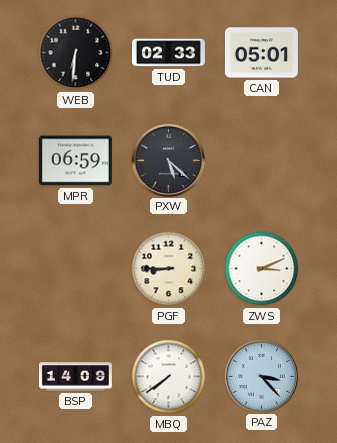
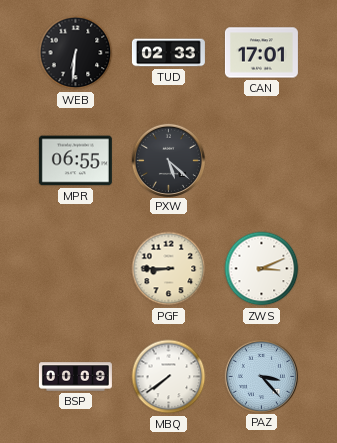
CAN: 05:01 -> 17:01
MPR: 06:59 -> 06:55
BSP: 14:09 -> 00:09
